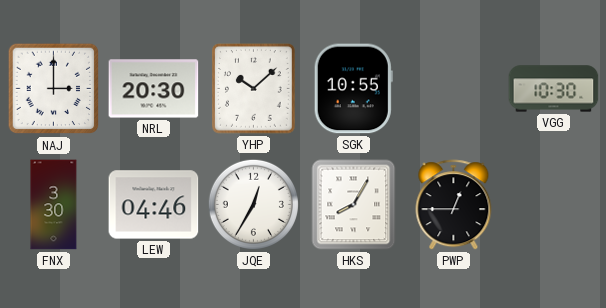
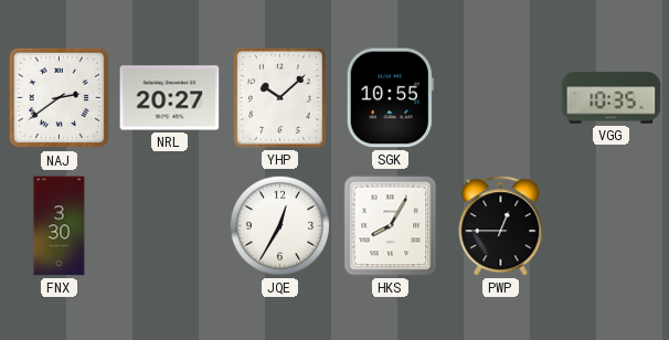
NAJ: 3:00 -> 2:39
NRL: 20:30 -> 20:27
VGG: 10:30 -> 10:35
LEW: 04:46 -> none
